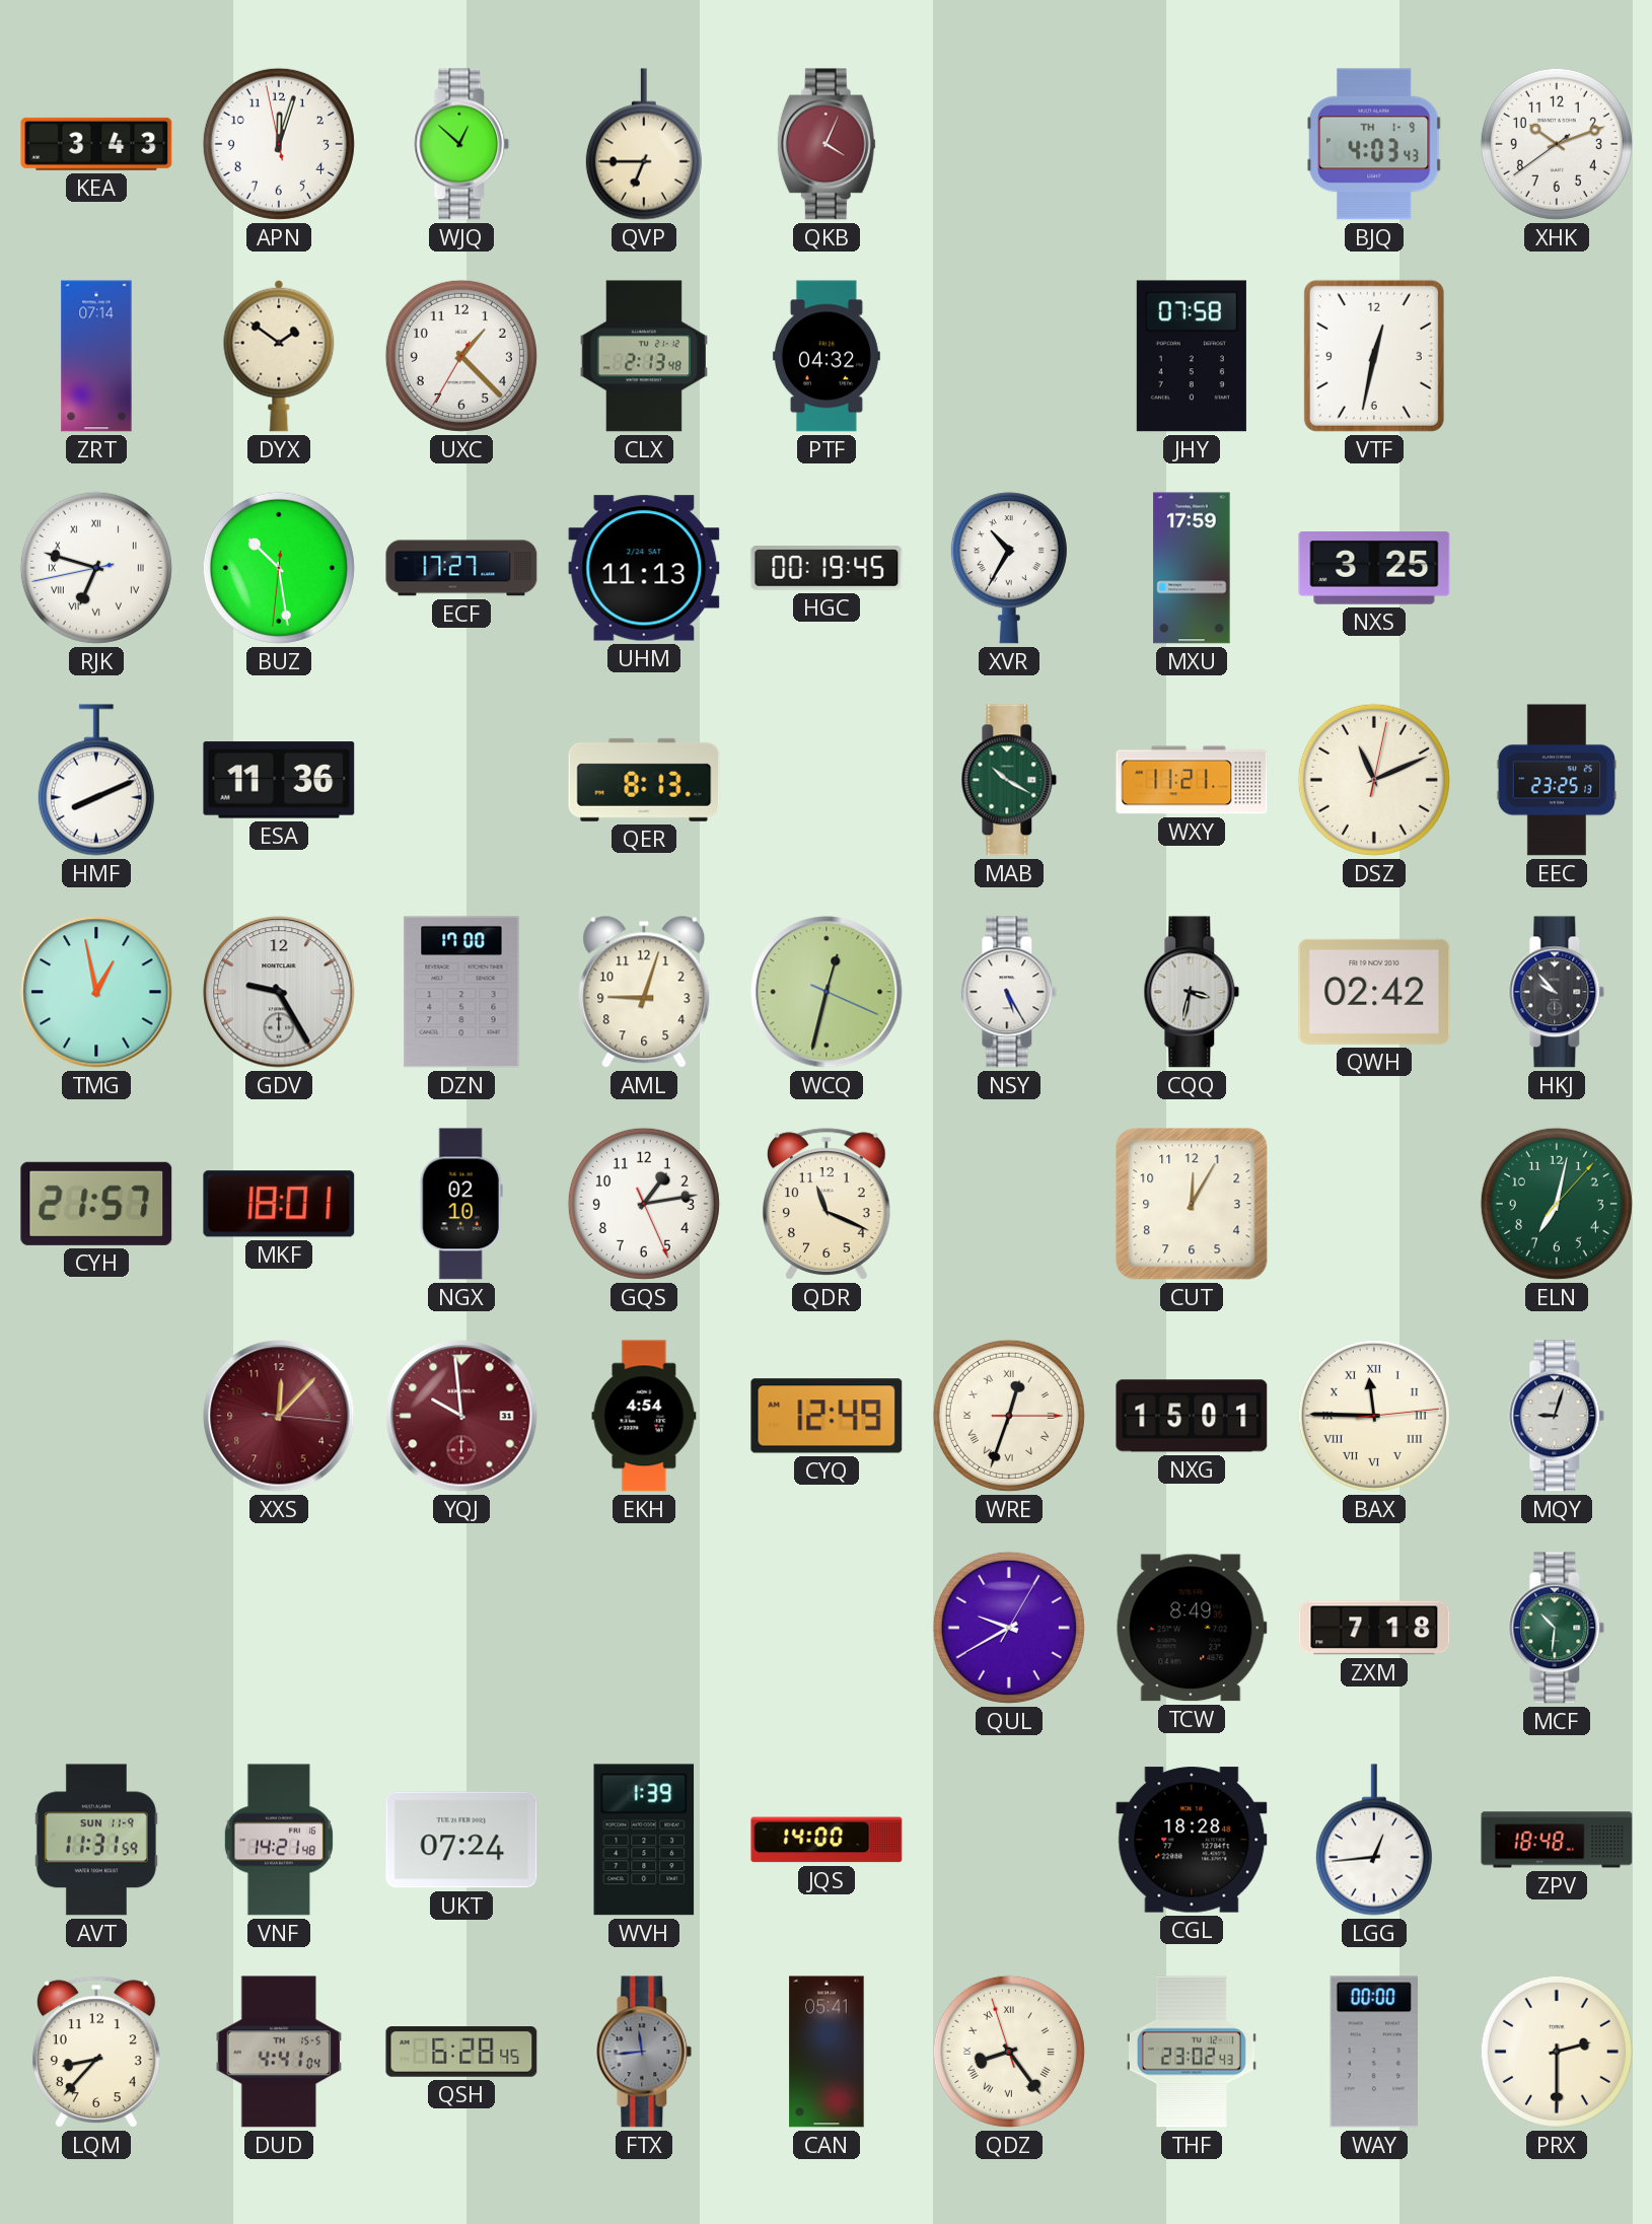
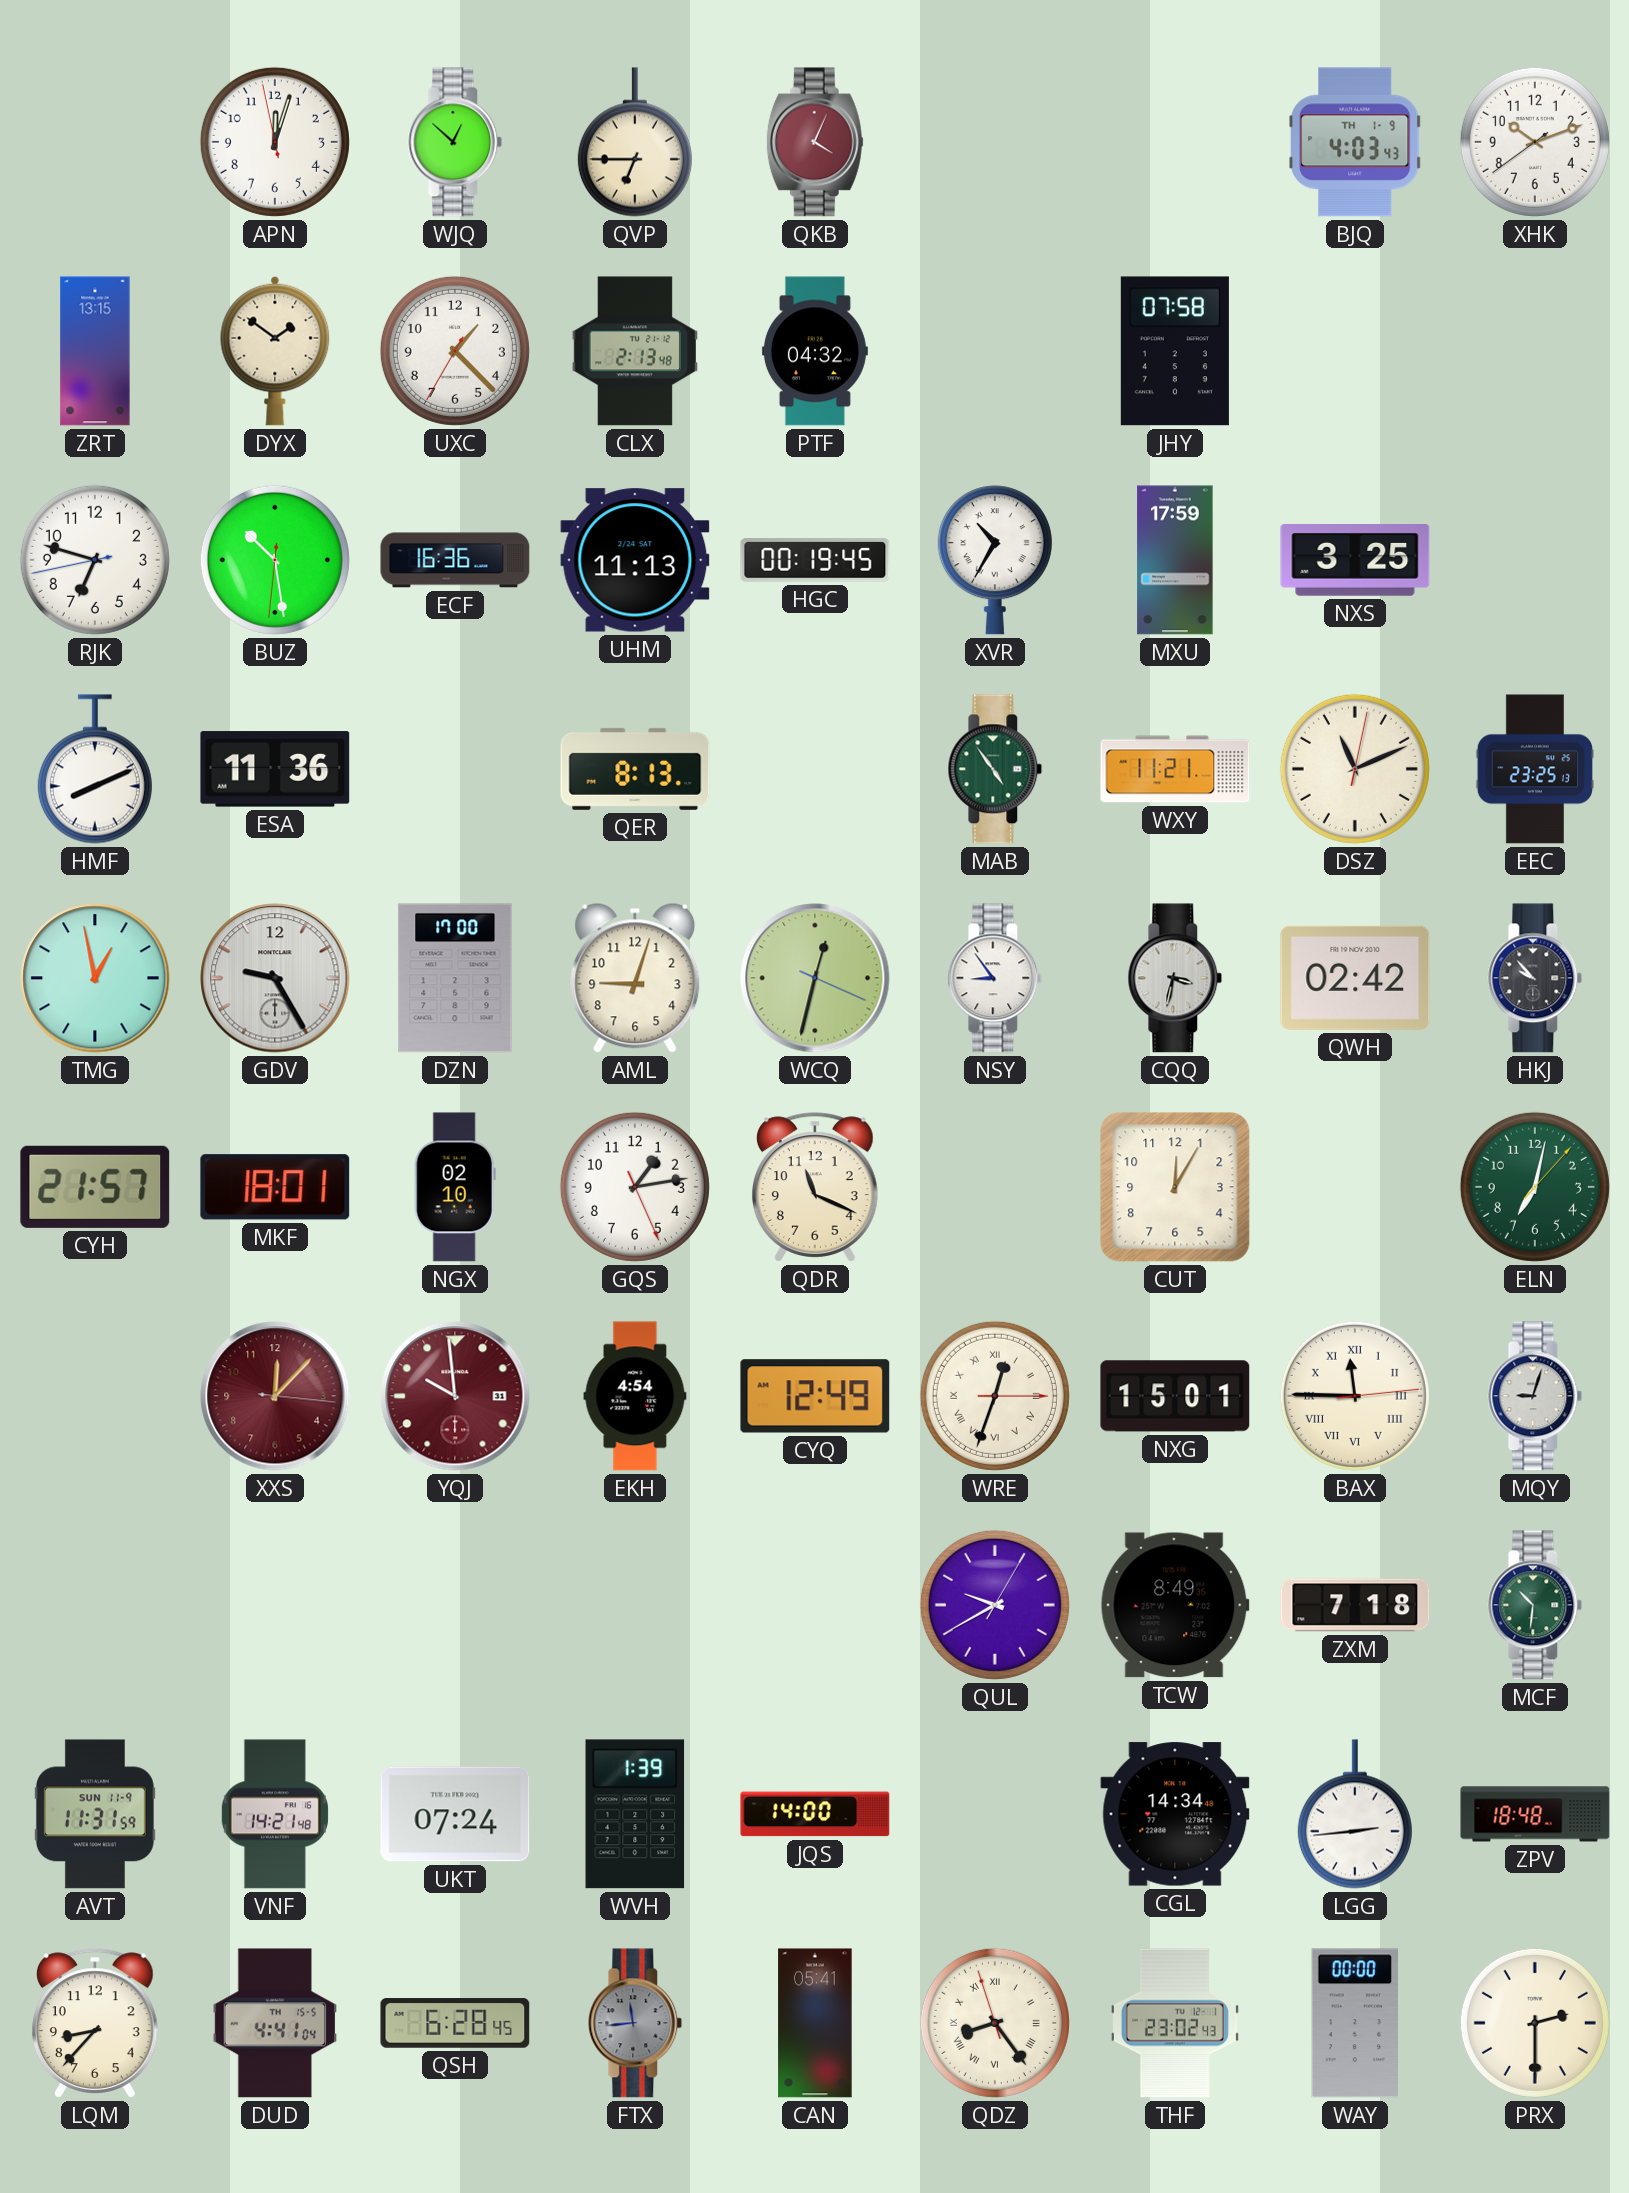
KEA: 3:43 -> none
ZRT: 07:14 -> 13:15
VTF: 12:32 -> none
RJK numerals: Roman -> Arabic
ECF: 17:27 -> 16:36
MAB: 10:20 -> 4:54
NSY: 5:25 -> 8:54
CGL: 18:28 -> 14:34
LGG: 12:44 -> 2:44
